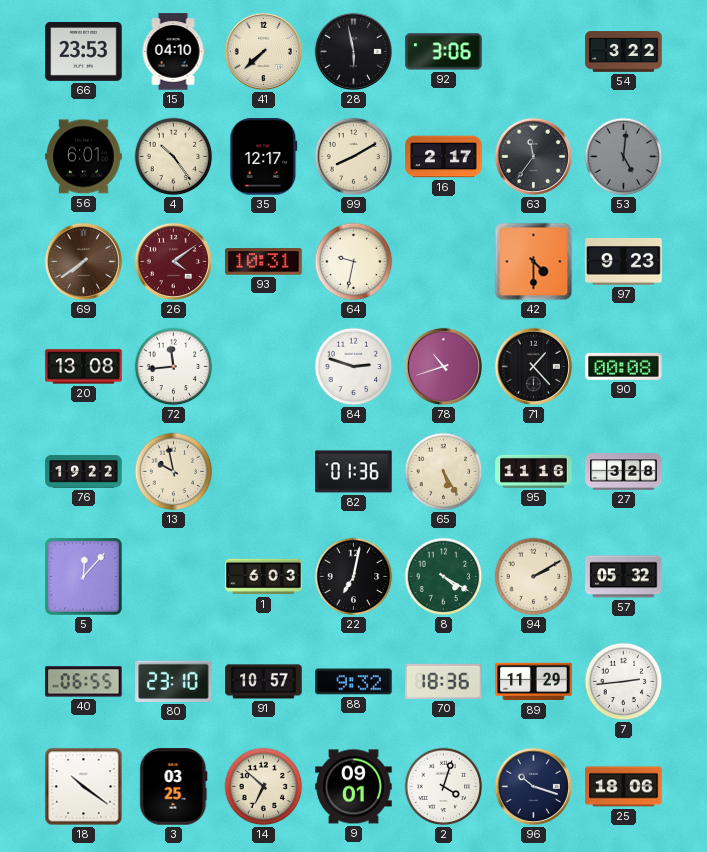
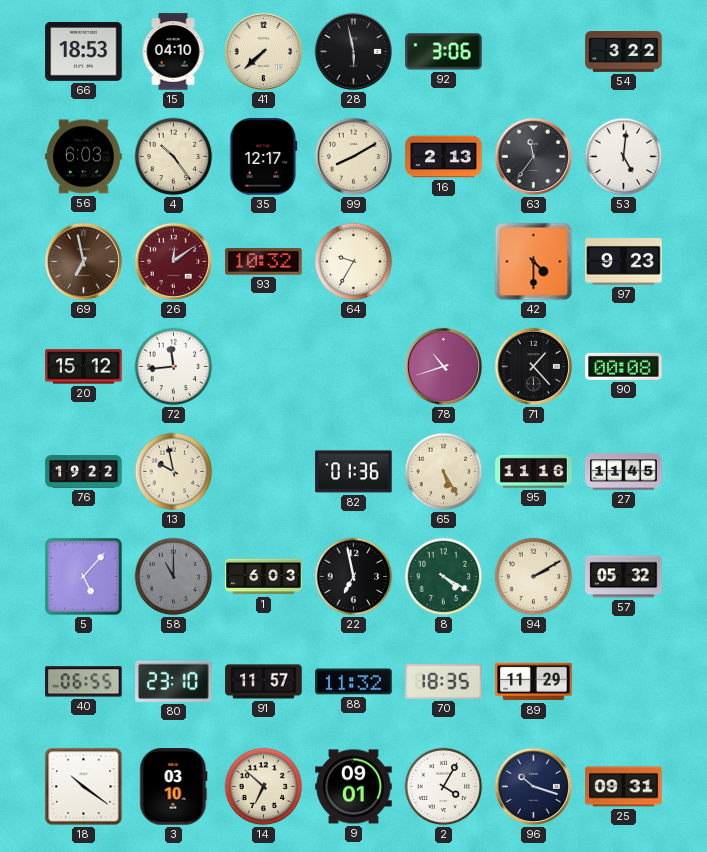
66: 23:53 -> 18:53
56: 6:01 -> 6:03
16: 2:17 -> 2:13
53 dial: grey -> white
69: 7:39 -> 6:58
26: 4:09 -> 12:09
93: 10:31 -> 10:32
64: 9:32 -> 9:35
20: 13:08 -> 15:12
84: 2:48 -> none
27: 3:28 -> 11:45
5: 12:07 -> 5:07
58: none -> 11:00
22: 7:02 -> 6:58
91: 10:57 -> 11:57
88: 9:32 -> 11:32
70: 18:36 -> 18:35
7: 2:44 -> none
3: 03:25 -> 03:10
2: 4:03 -> 4:05
25: 18:06 -> 09:31
